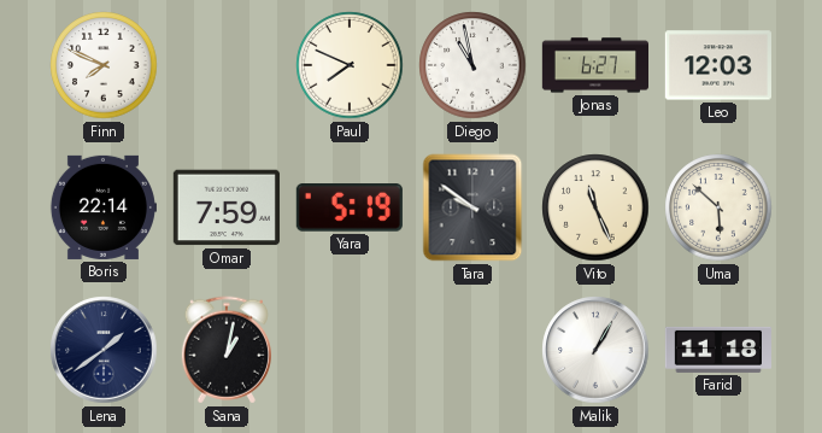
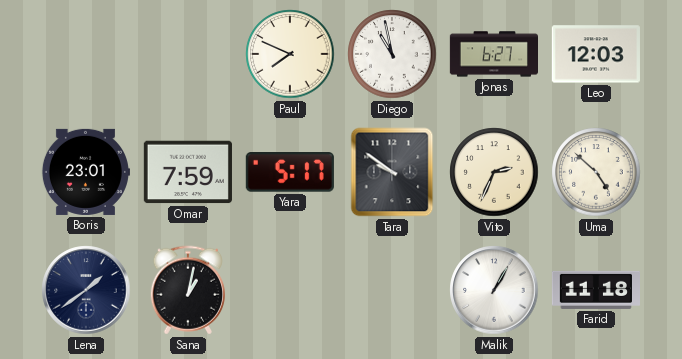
Finn: 7:49 -> none
Boris: 22:14 -> 23:01
Yara: 5:19 -> 5:17
Vito: 11:26 -> 2:34
Uma: 5:52 -> 4:52
